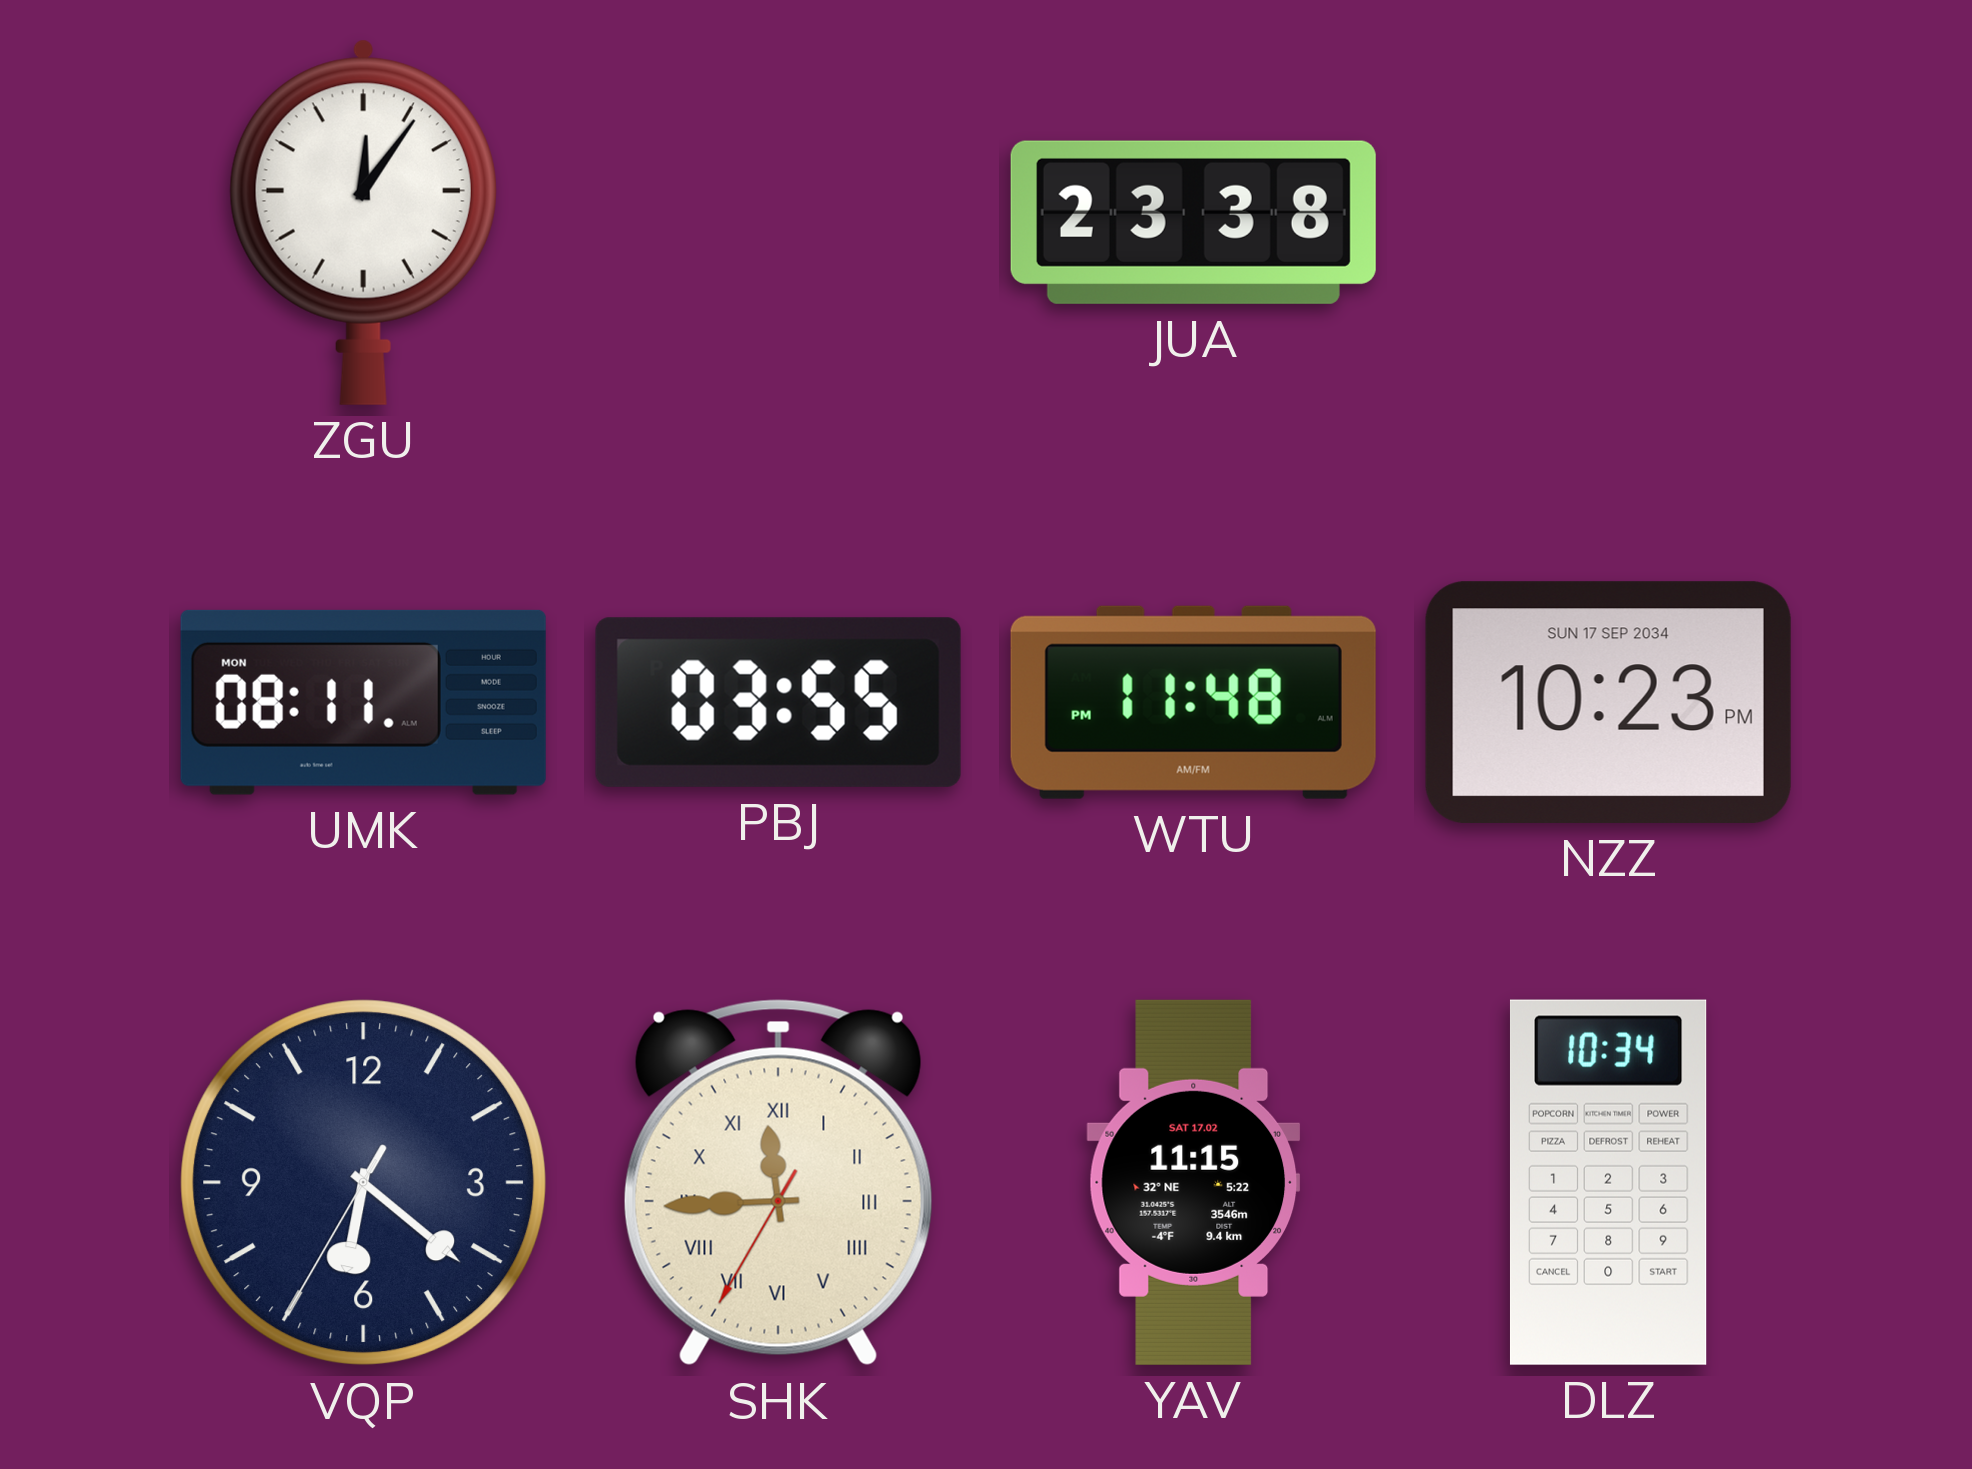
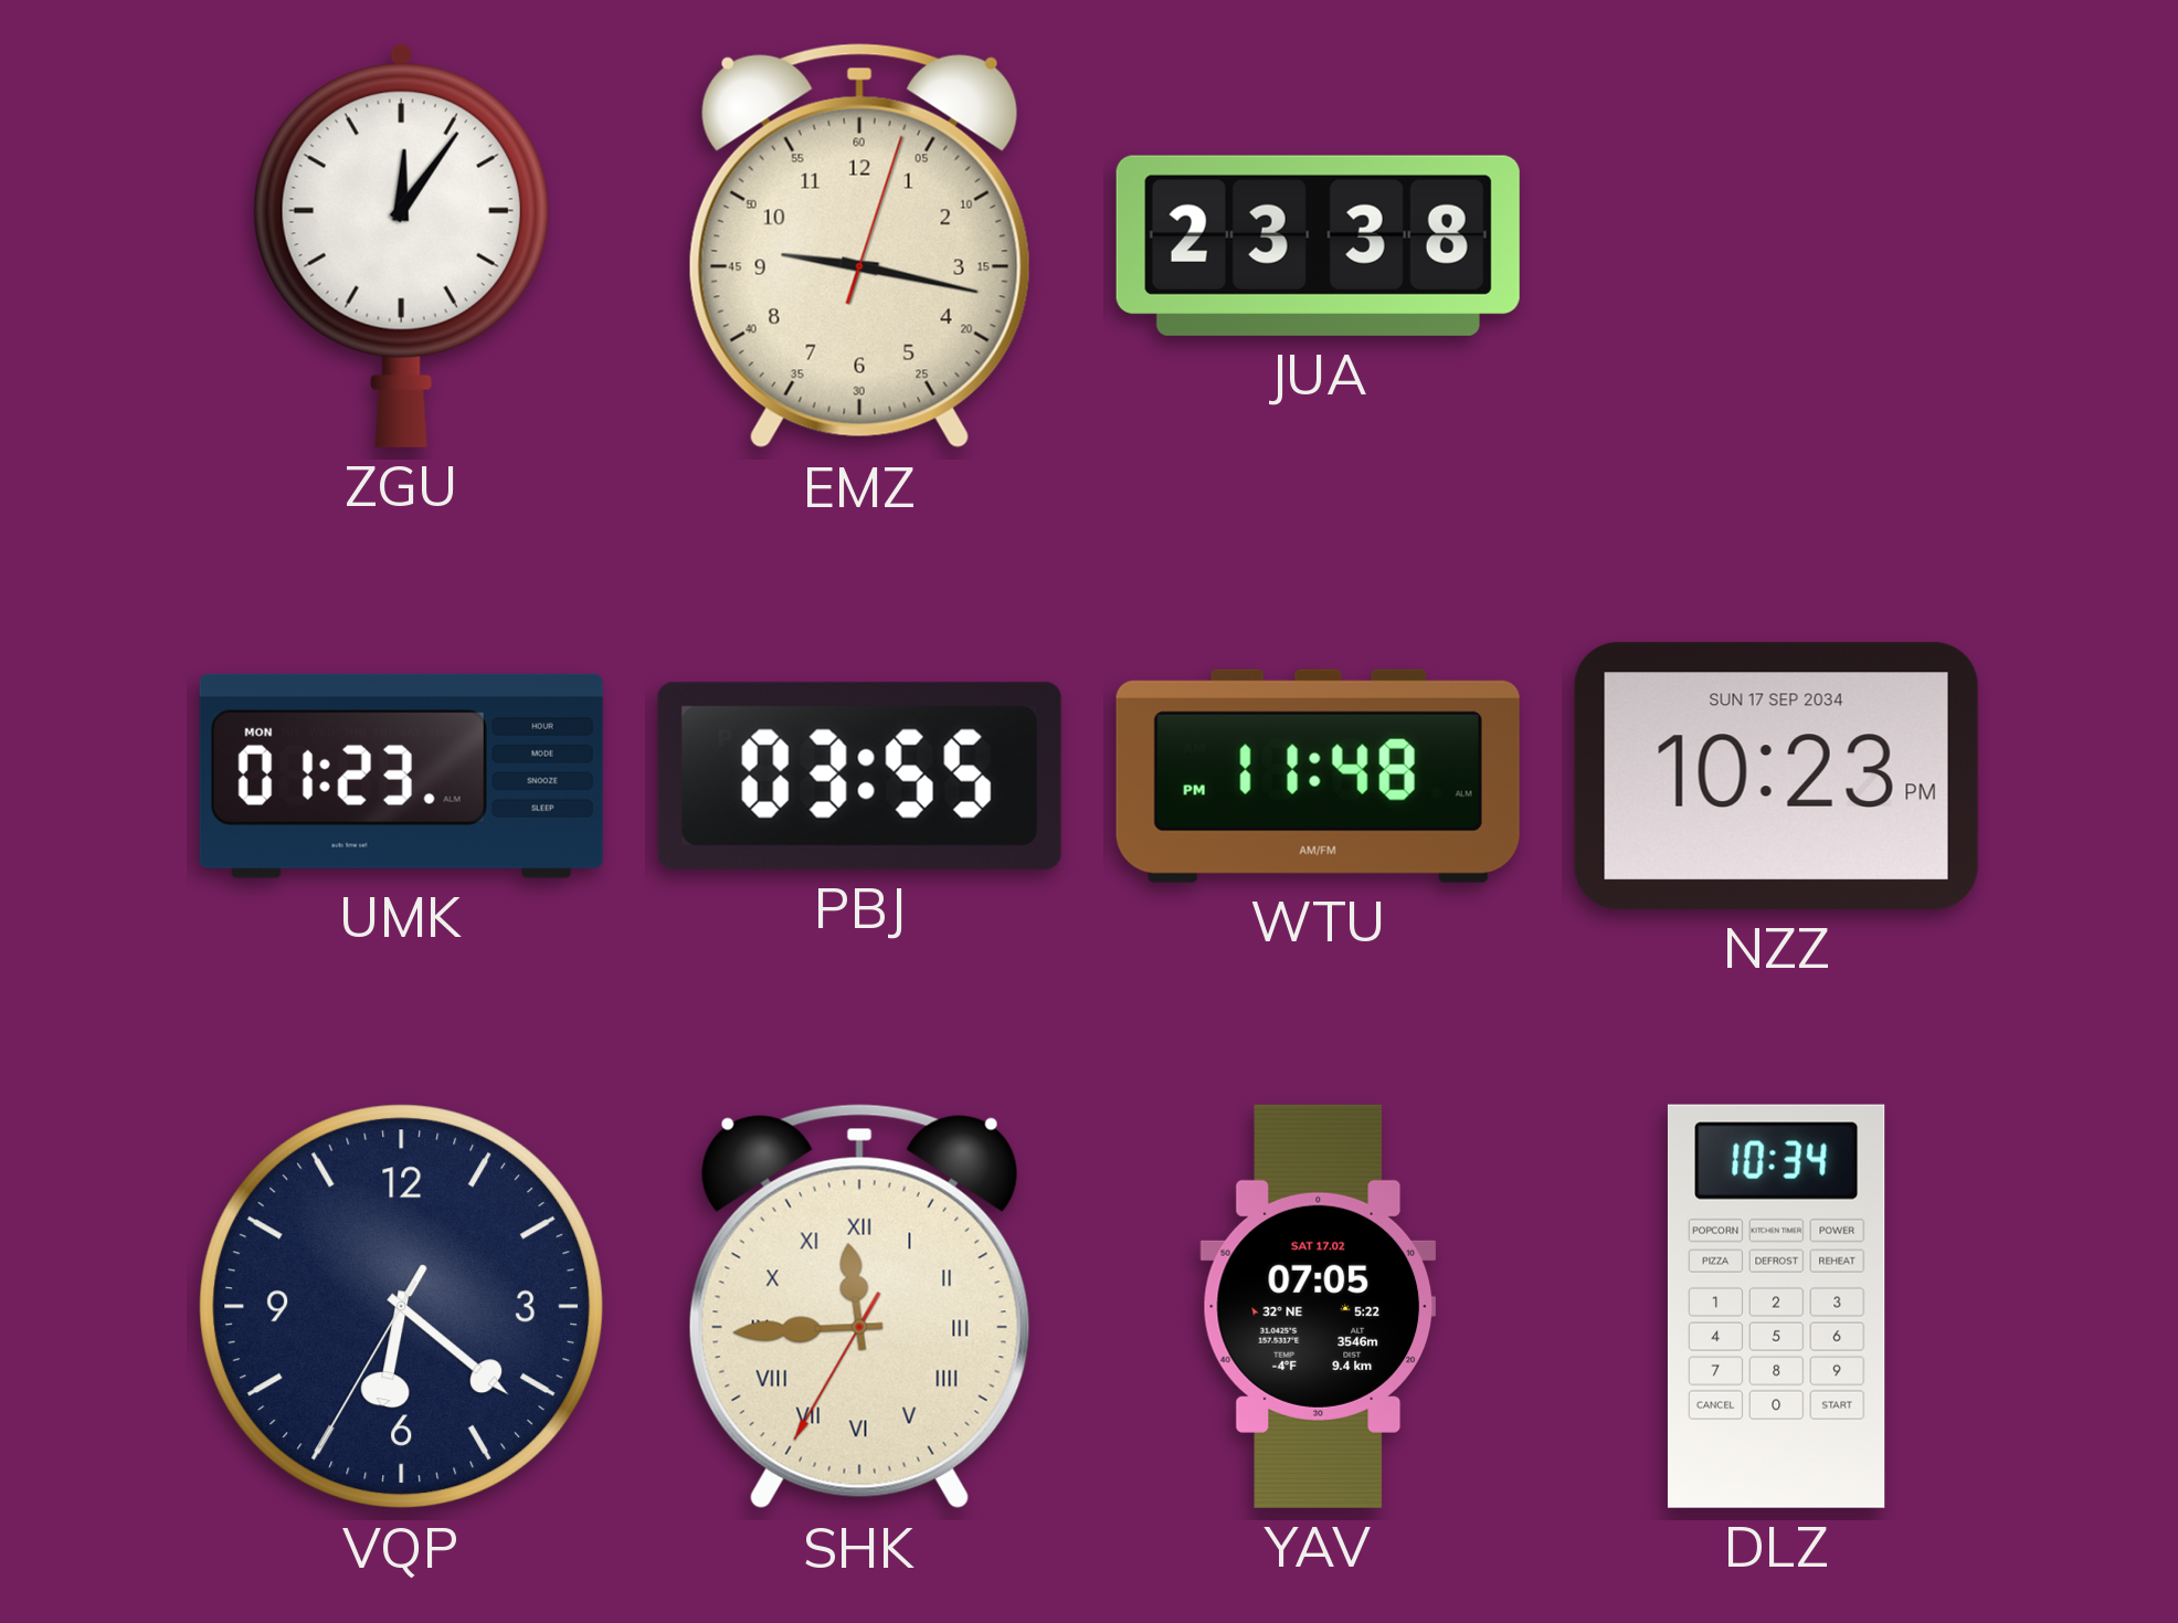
EMZ: none -> 9:17
UMK: 08:11 -> 01:23
YAV: 11:15 -> 07:05
